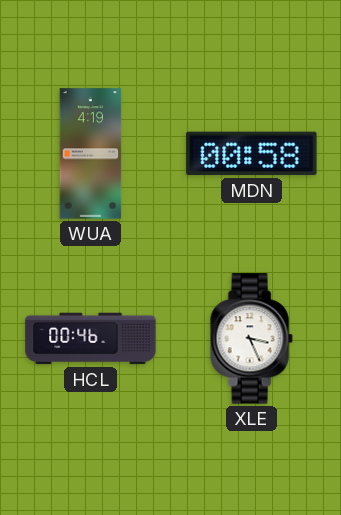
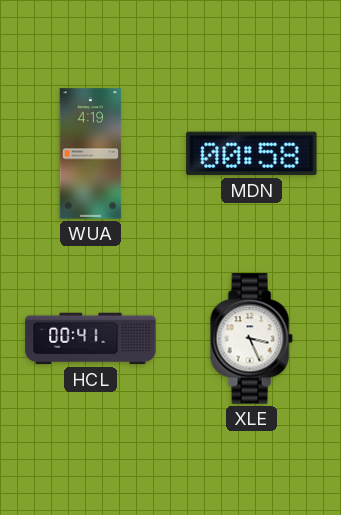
HCL: 00:46 -> 00:41
